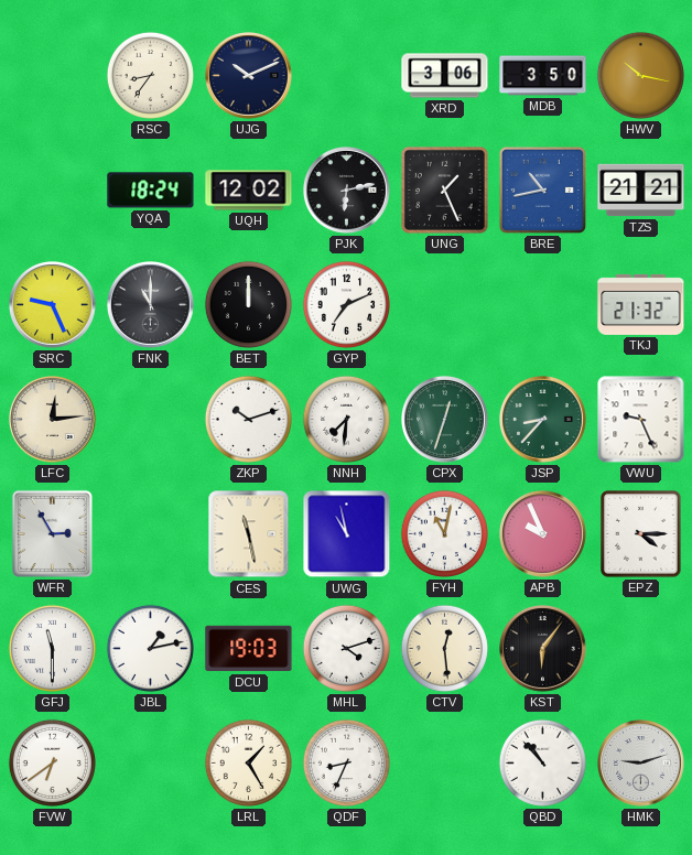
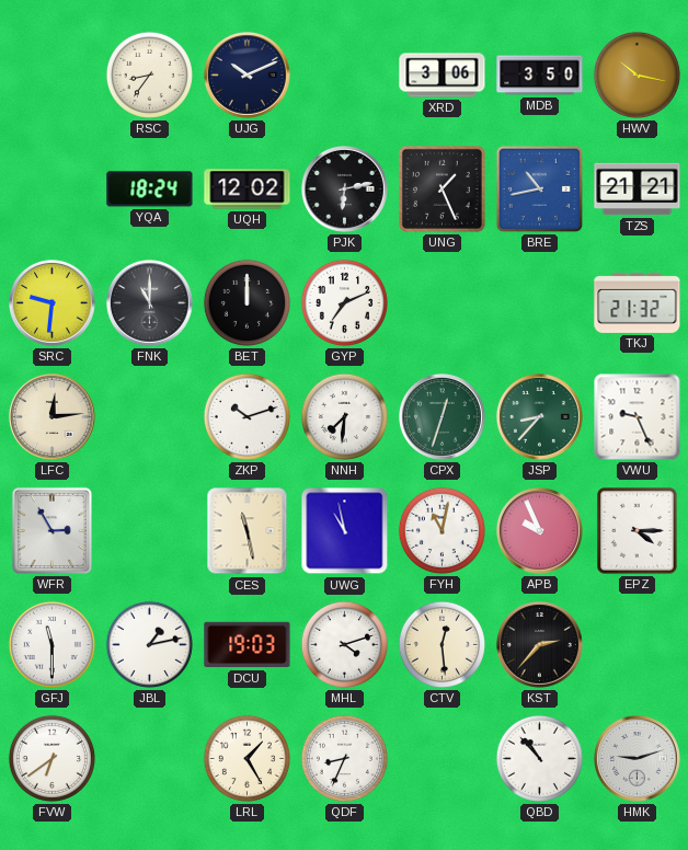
SRC: 9:26 -> 9:31
KST: 6:06 -> 2:37
